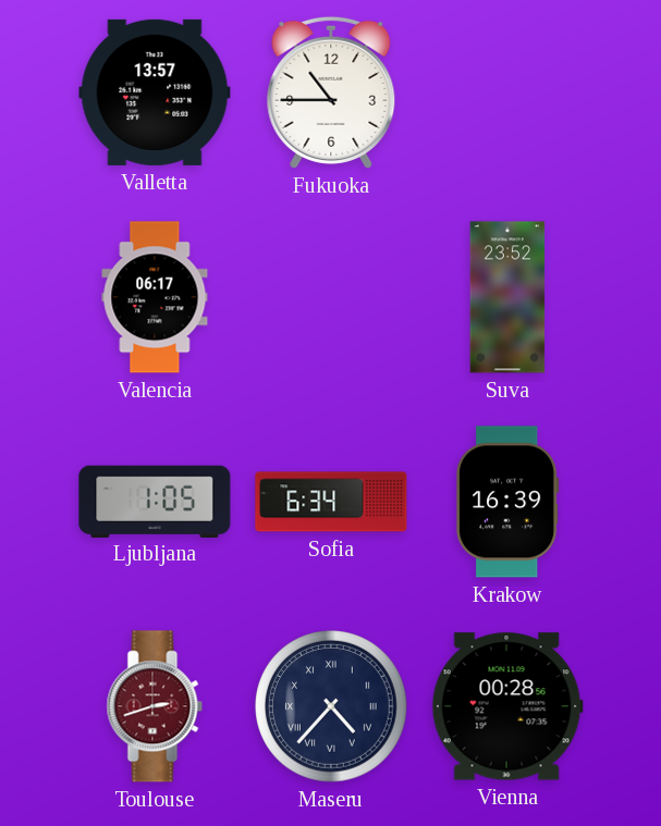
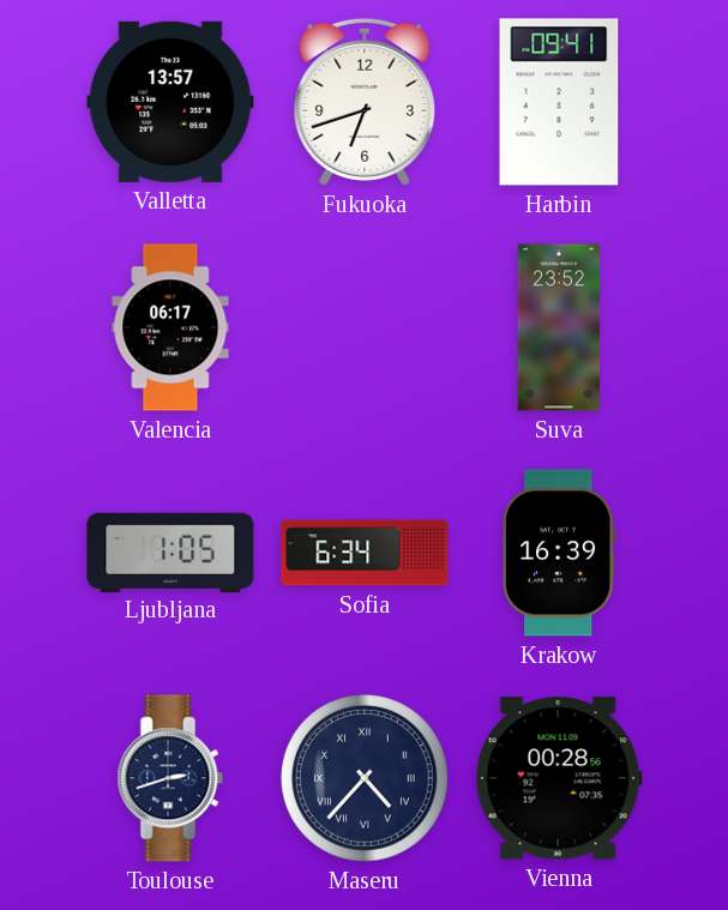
Fukuoka: 10:45 -> 6:42
Harbin: none -> 09:41
Toulouse dial: burgundy -> navy
